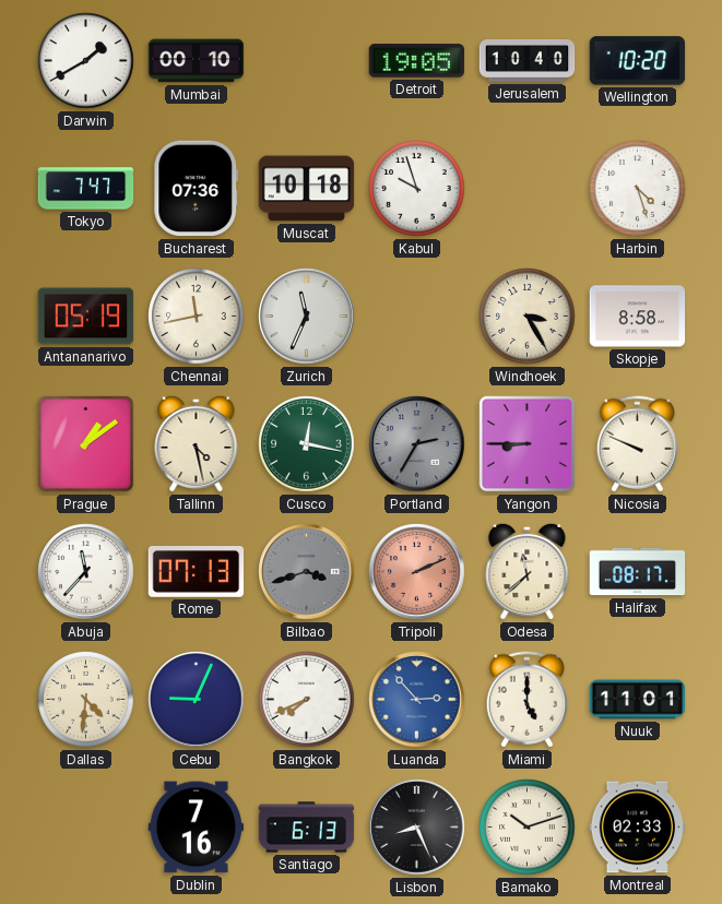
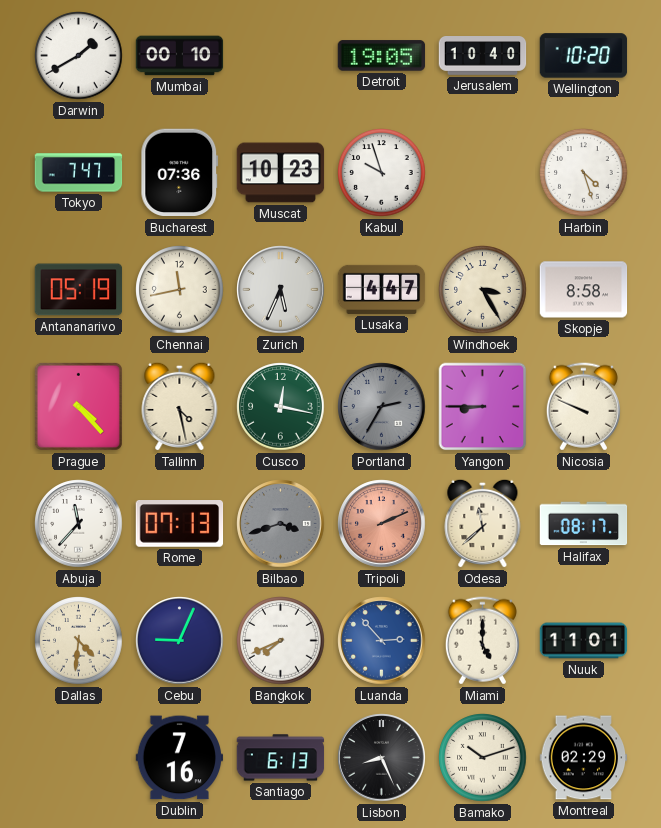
Muscat: 10:18 -> 10:23
Zurich: 11:34 -> 5:34
Lusaka: none -> 4:47
Prague: 1:09 -> 4:23
Montreal: 02:33 -> 02:29
